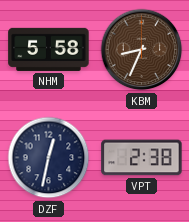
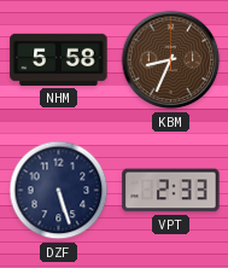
DZF: 12:32 -> 5:27
VPT: 2:38 -> 2:33
